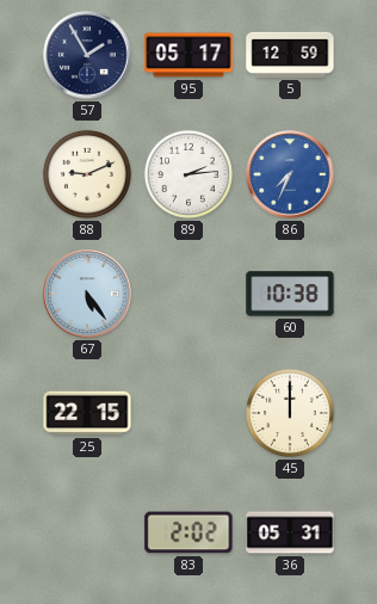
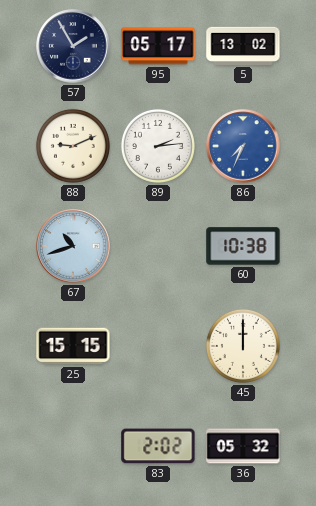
5: 12:59 -> 13:02
67: 5:24 -> 10:42
25: 22:15 -> 15:15
36: 05:31 -> 05:32
